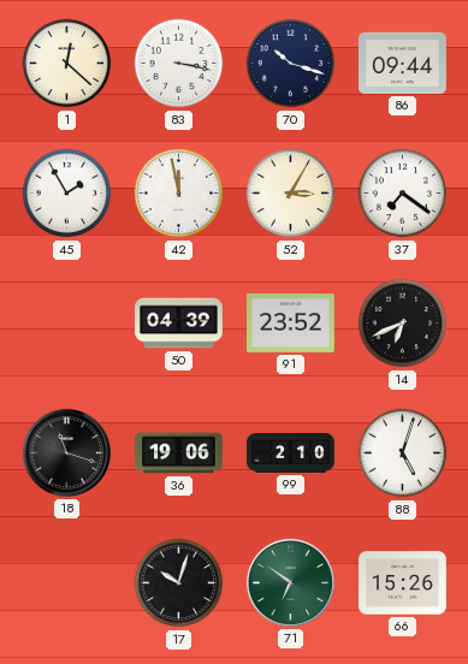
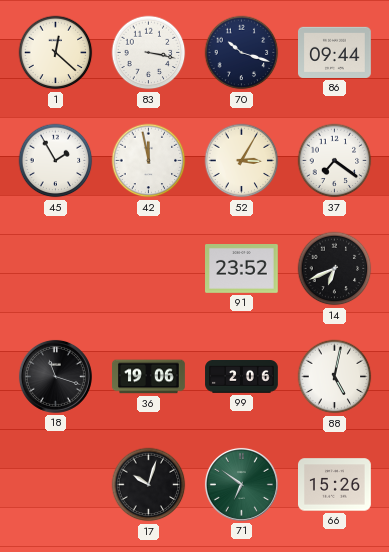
50: 04:39 -> none
99: 2:10 -> 2:06
88: 5:03 -> 5:02
